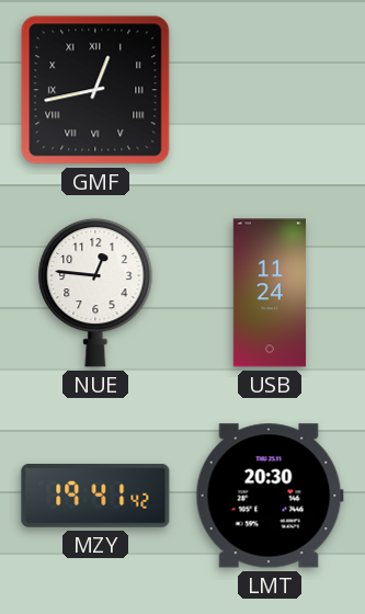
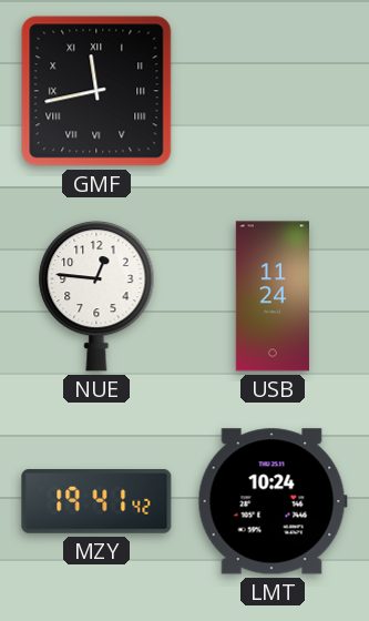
GMF: 12:43 -> 11:43
LMT: 20:30 -> 10:24
